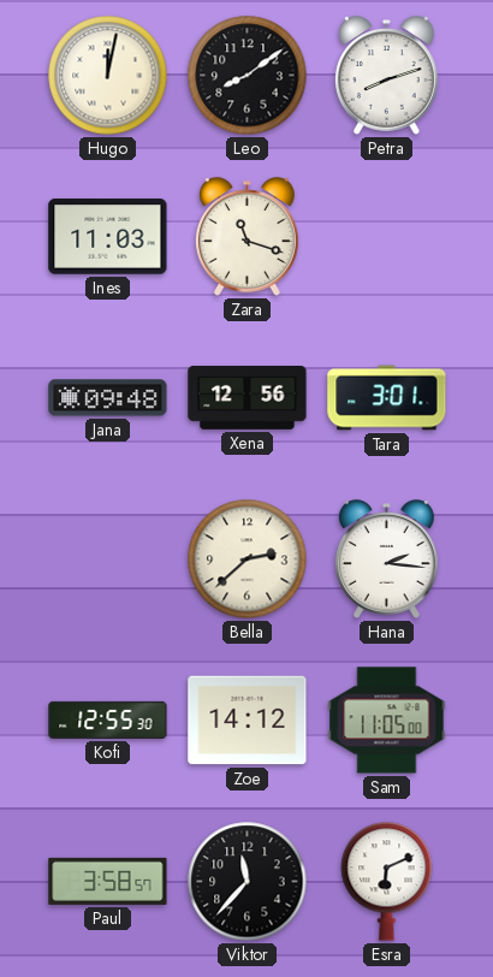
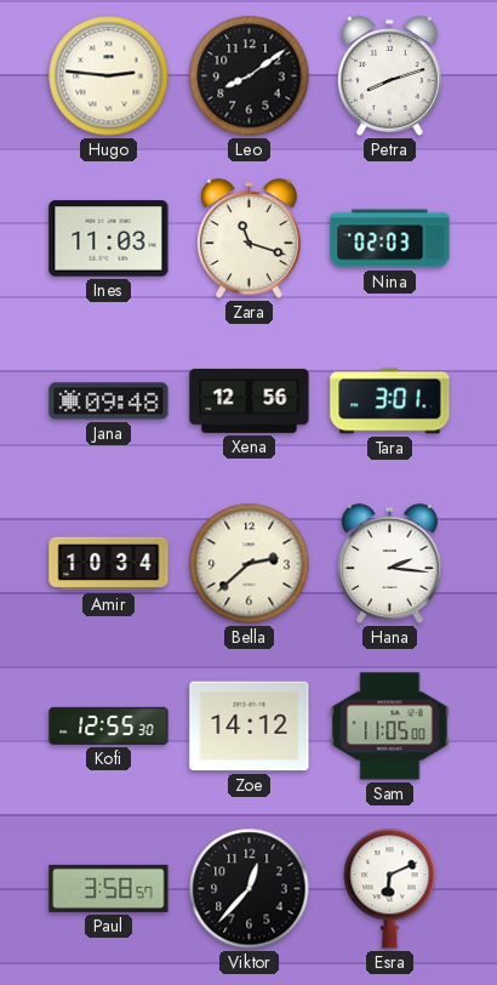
Hugo: 12:02 -> 2:46
Nina: none -> 02:03
Amir: none -> 10:34
Viktor: 11:37 -> 12:37
